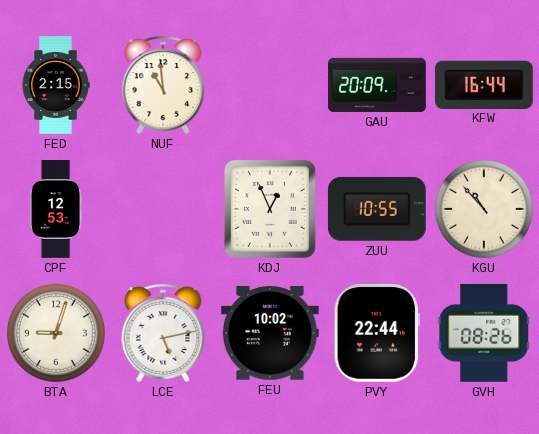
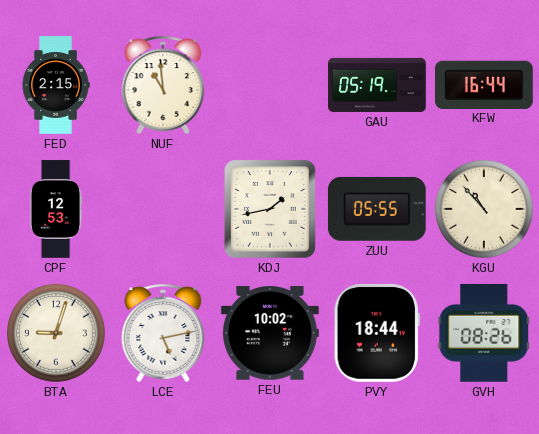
GAU: 20:09 -> 05:19
KDJ: 12:56 -> 1:43
ZUU: 10:55 -> 05:55
PVY: 22:44 -> 18:44
